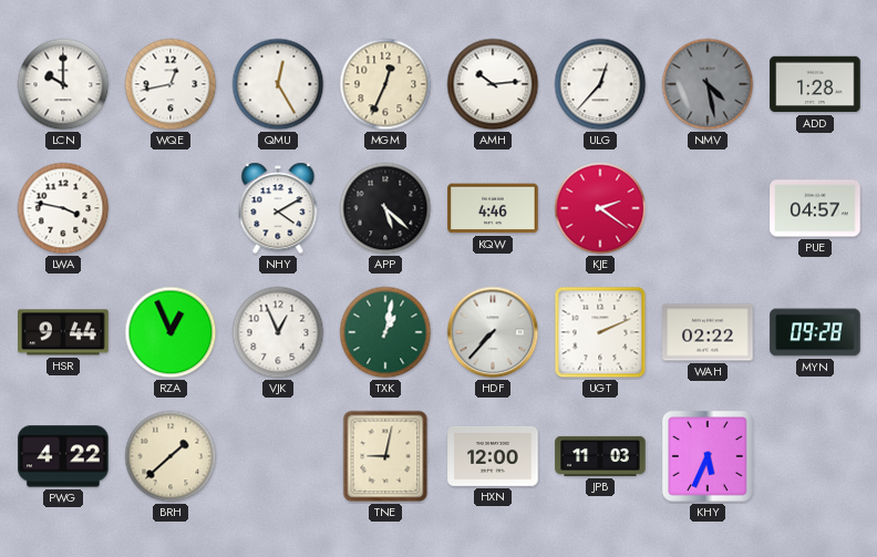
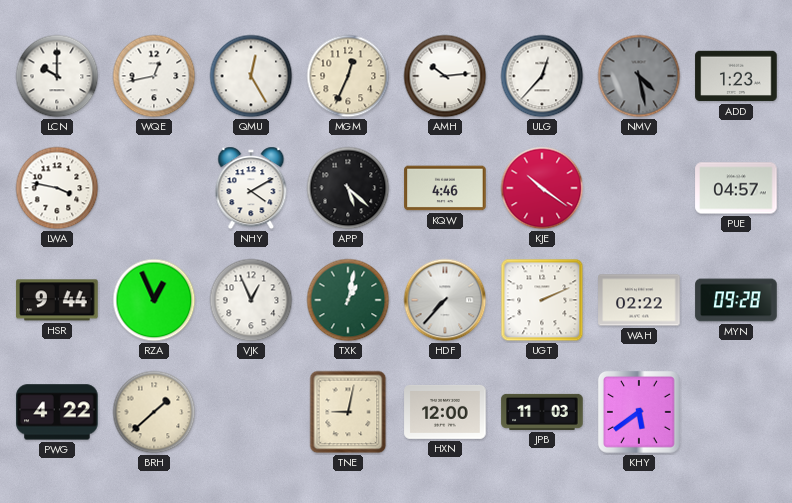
ADD: 1:28 -> 1:23
KJE: 2:21 -> 10:21
KHY: 5:34 -> 5:39
